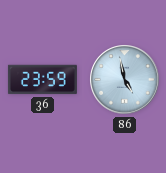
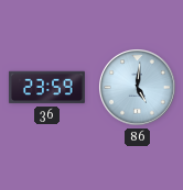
86: 4:58 -> 5:01
